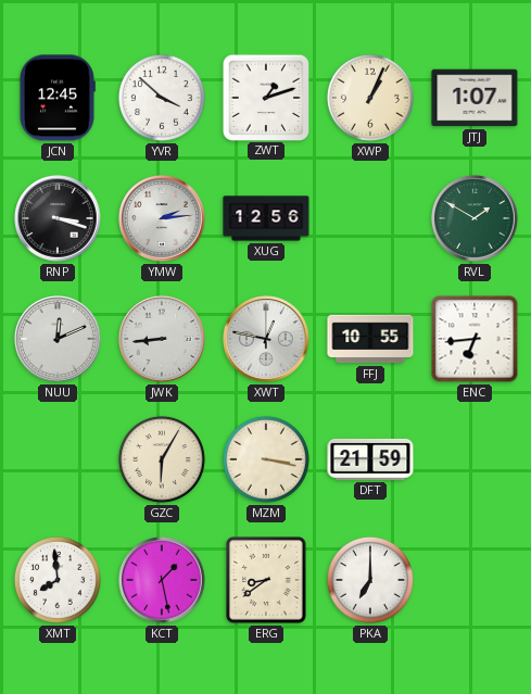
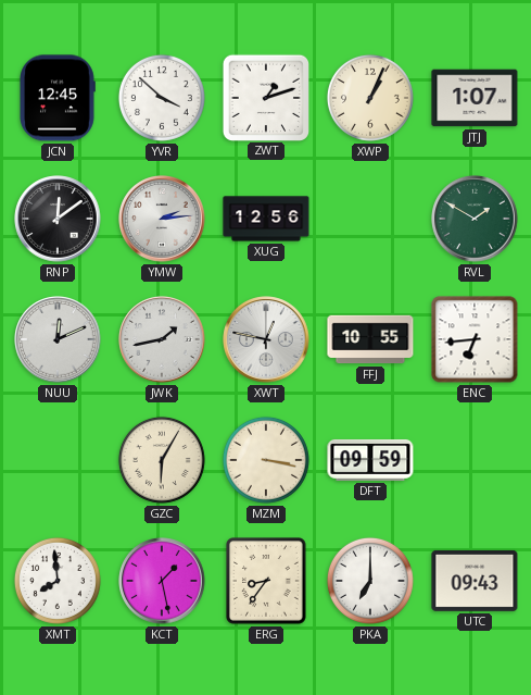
RNP: 3:18 -> 12:09
JWK: 8:44 -> 1:43
DFT: 21:59 -> 09:59
ERG: 8:39 -> 8:36
UTC: none -> 09:43
